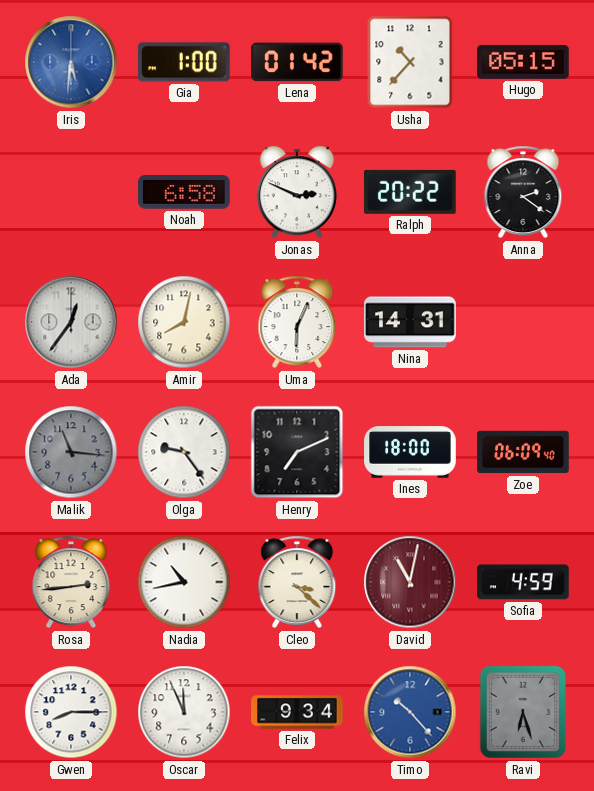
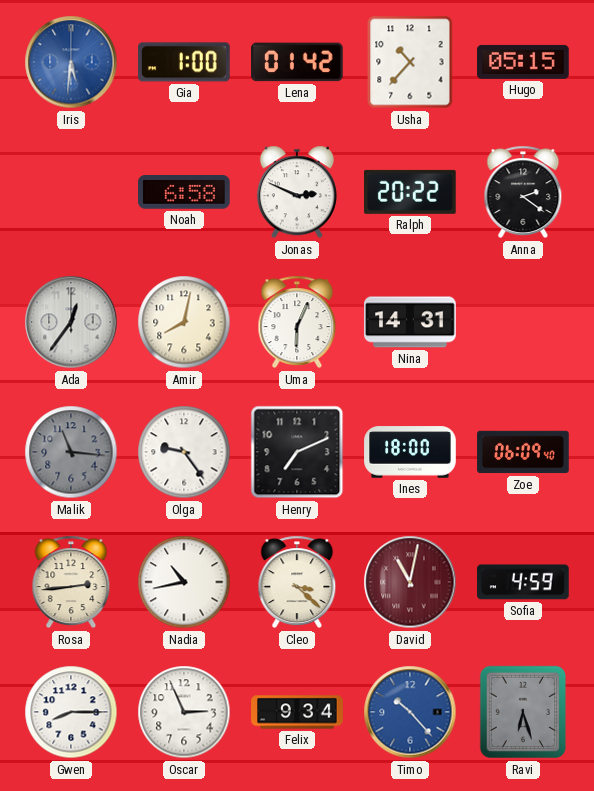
Oscar: 11:56 -> 2:56
